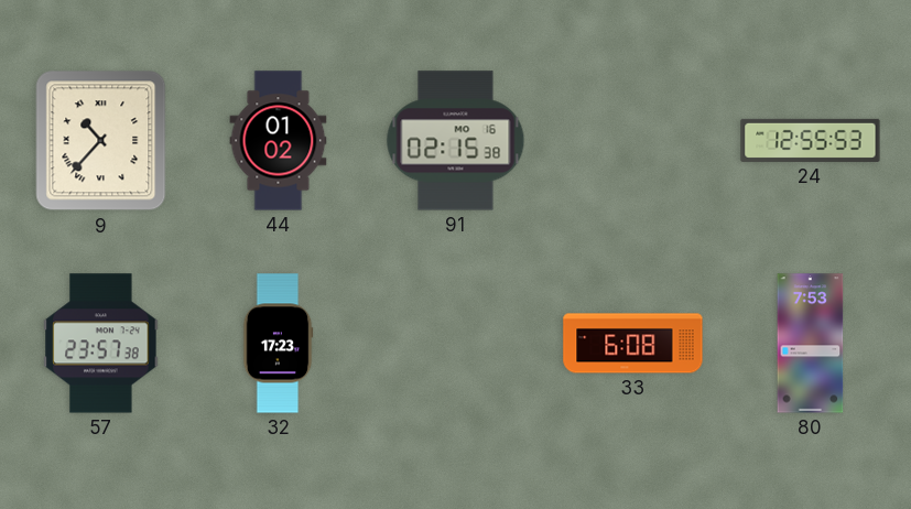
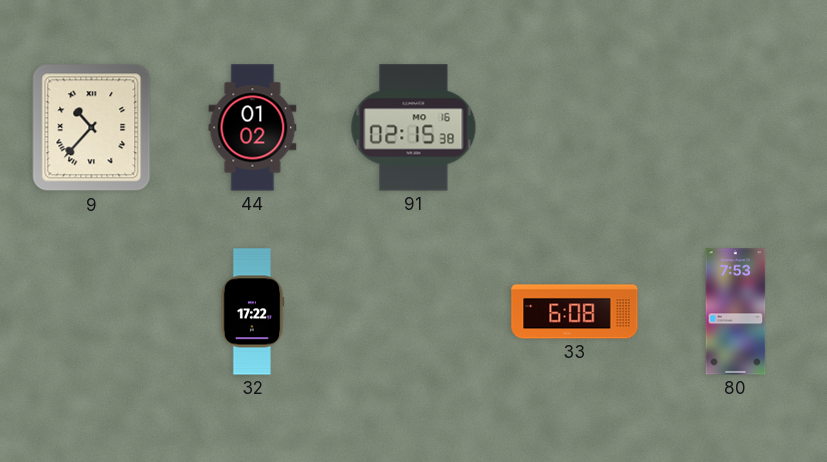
24: 12:55 -> none
57: 23:57 -> none
32: 17:23 -> 17:22
